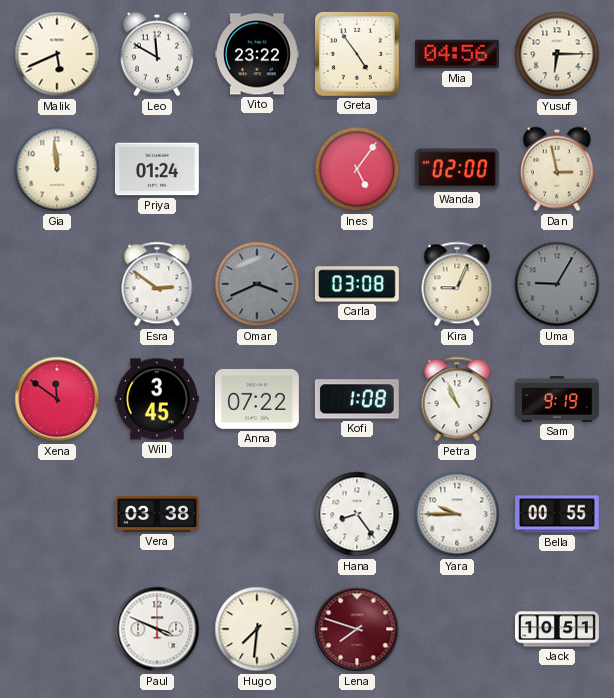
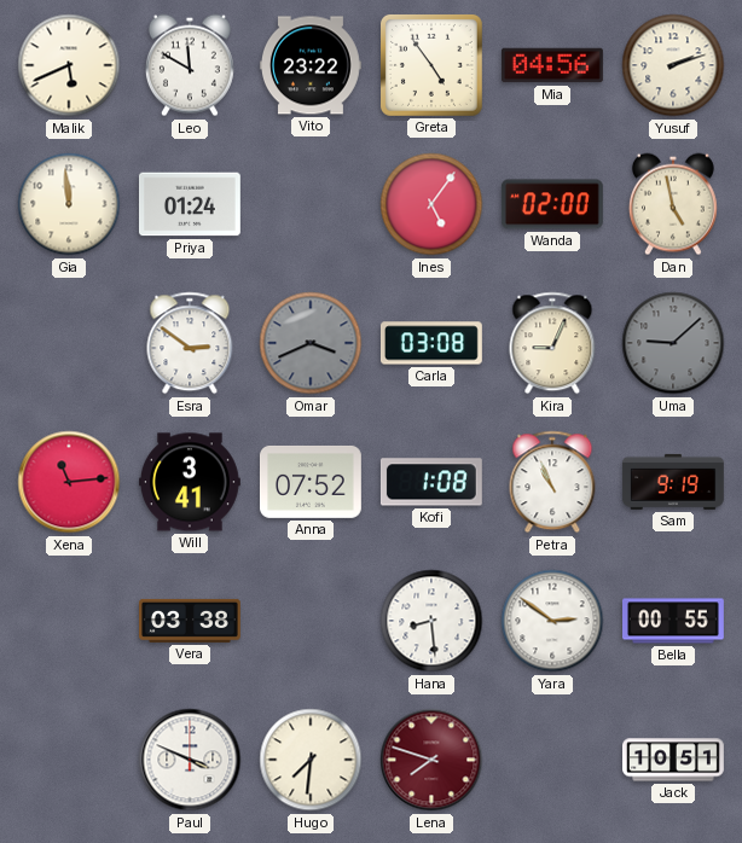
Yusuf: 6:15 -> 2:12
Dan: 2:58 -> 4:58
Uma: 9:05 -> 9:08
Xena: 11:51 -> 11:14
Will: 3:45 -> 3:41
Anna: 07:22 -> 07:52
Hana: 8:24 -> 8:29
Yara: 9:45 -> 2:51
